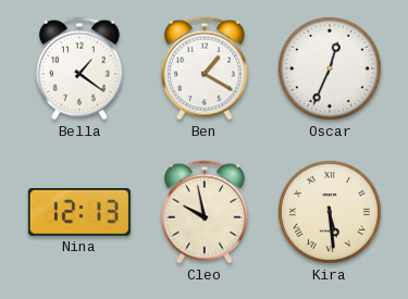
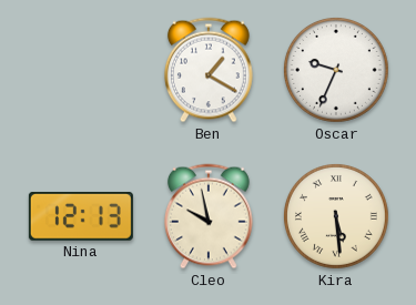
Bella: 1:21 -> none
Oscar: 12:34 -> 9:34
